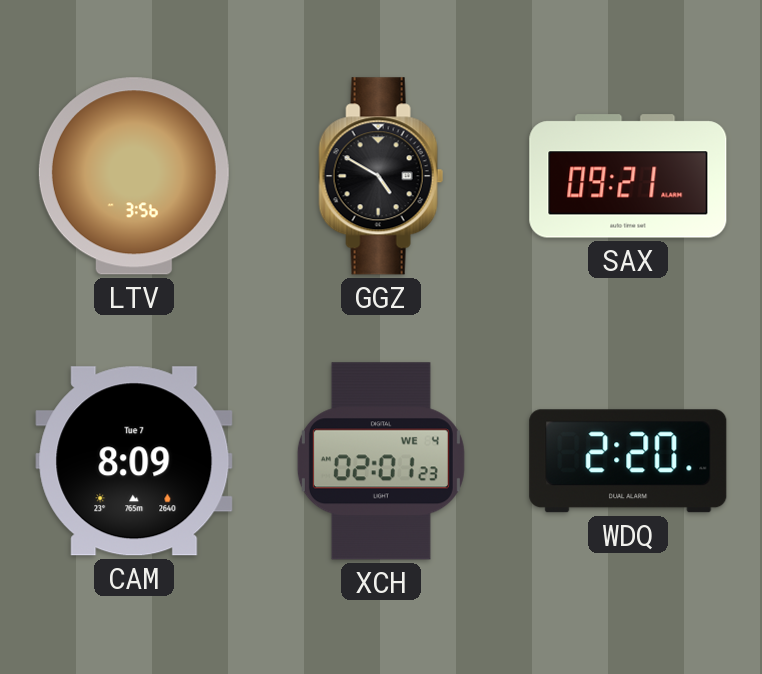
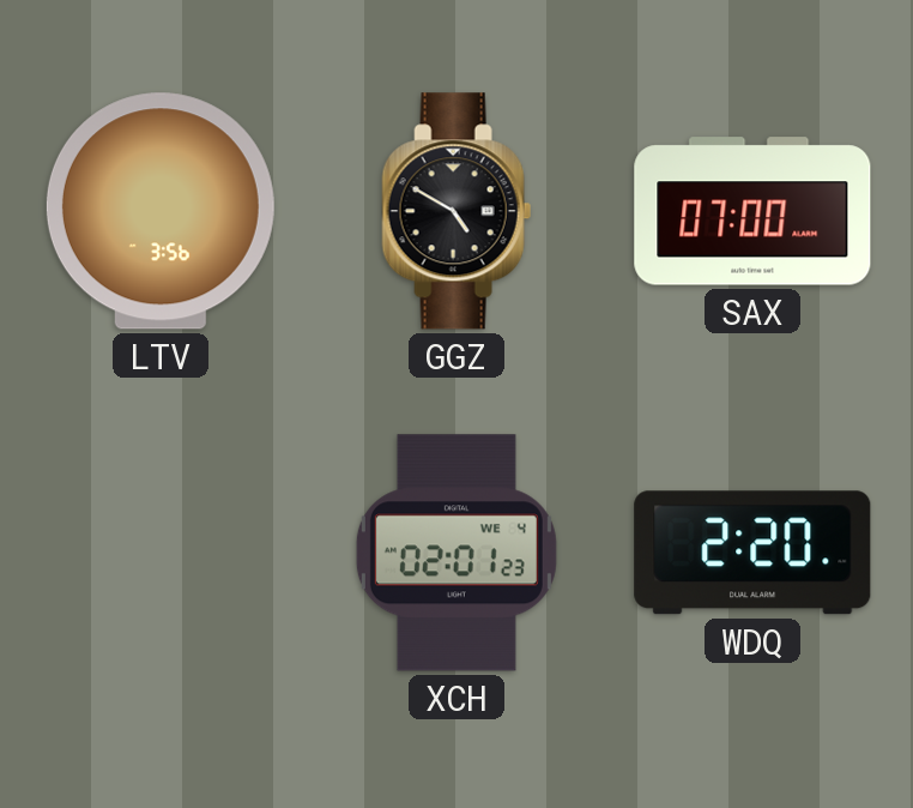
SAX: 09:21 -> 07:00
CAM: 8:09 -> none
